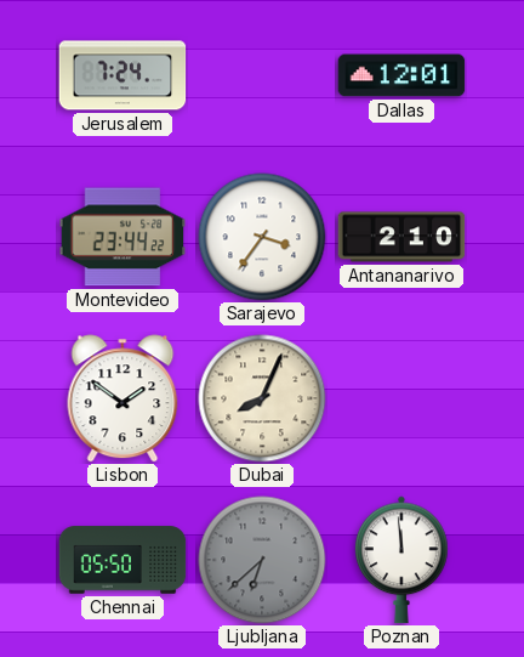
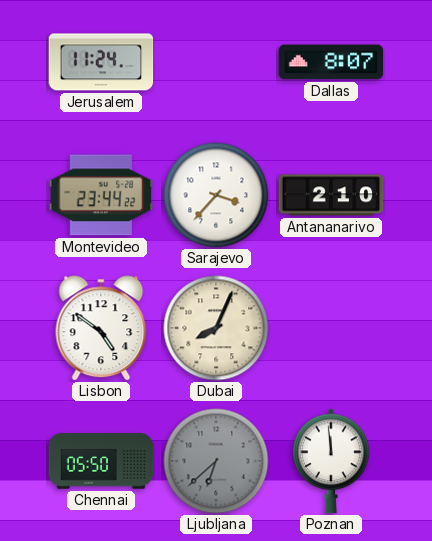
Jerusalem: 7:24 -> 11:24
Dallas: 12:01 -> 8:07
Sarajevo: 3:36 -> 3:37
Lisbon: 1:51 -> 4:51
